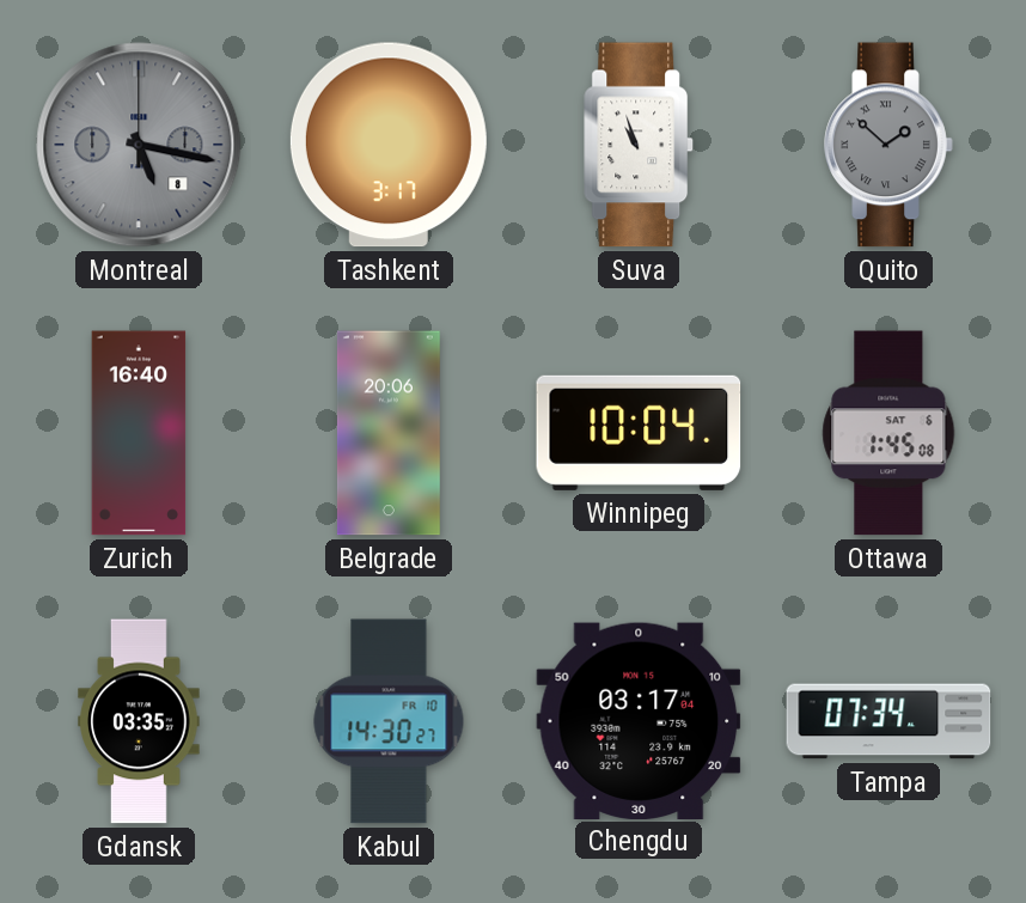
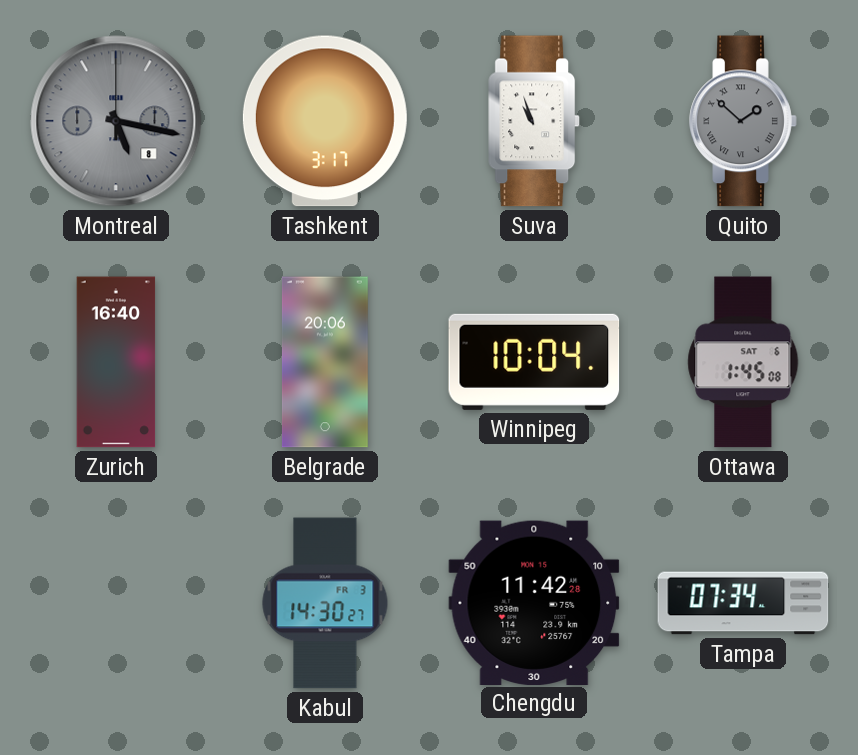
Gdansk: 03:35 -> none
Kabul date: FR 10 -> FR 3
Chengdu: 03:17 -> 11:42
